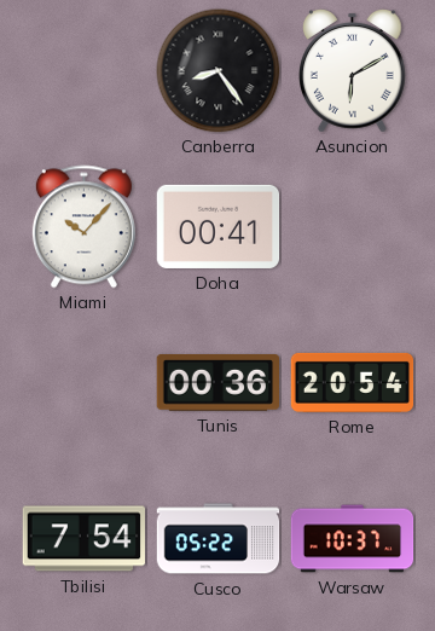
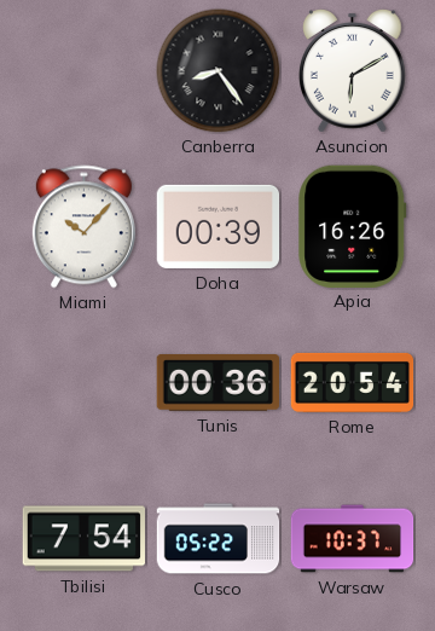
Doha: 00:41 -> 00:39
Apia: none -> 16:26
